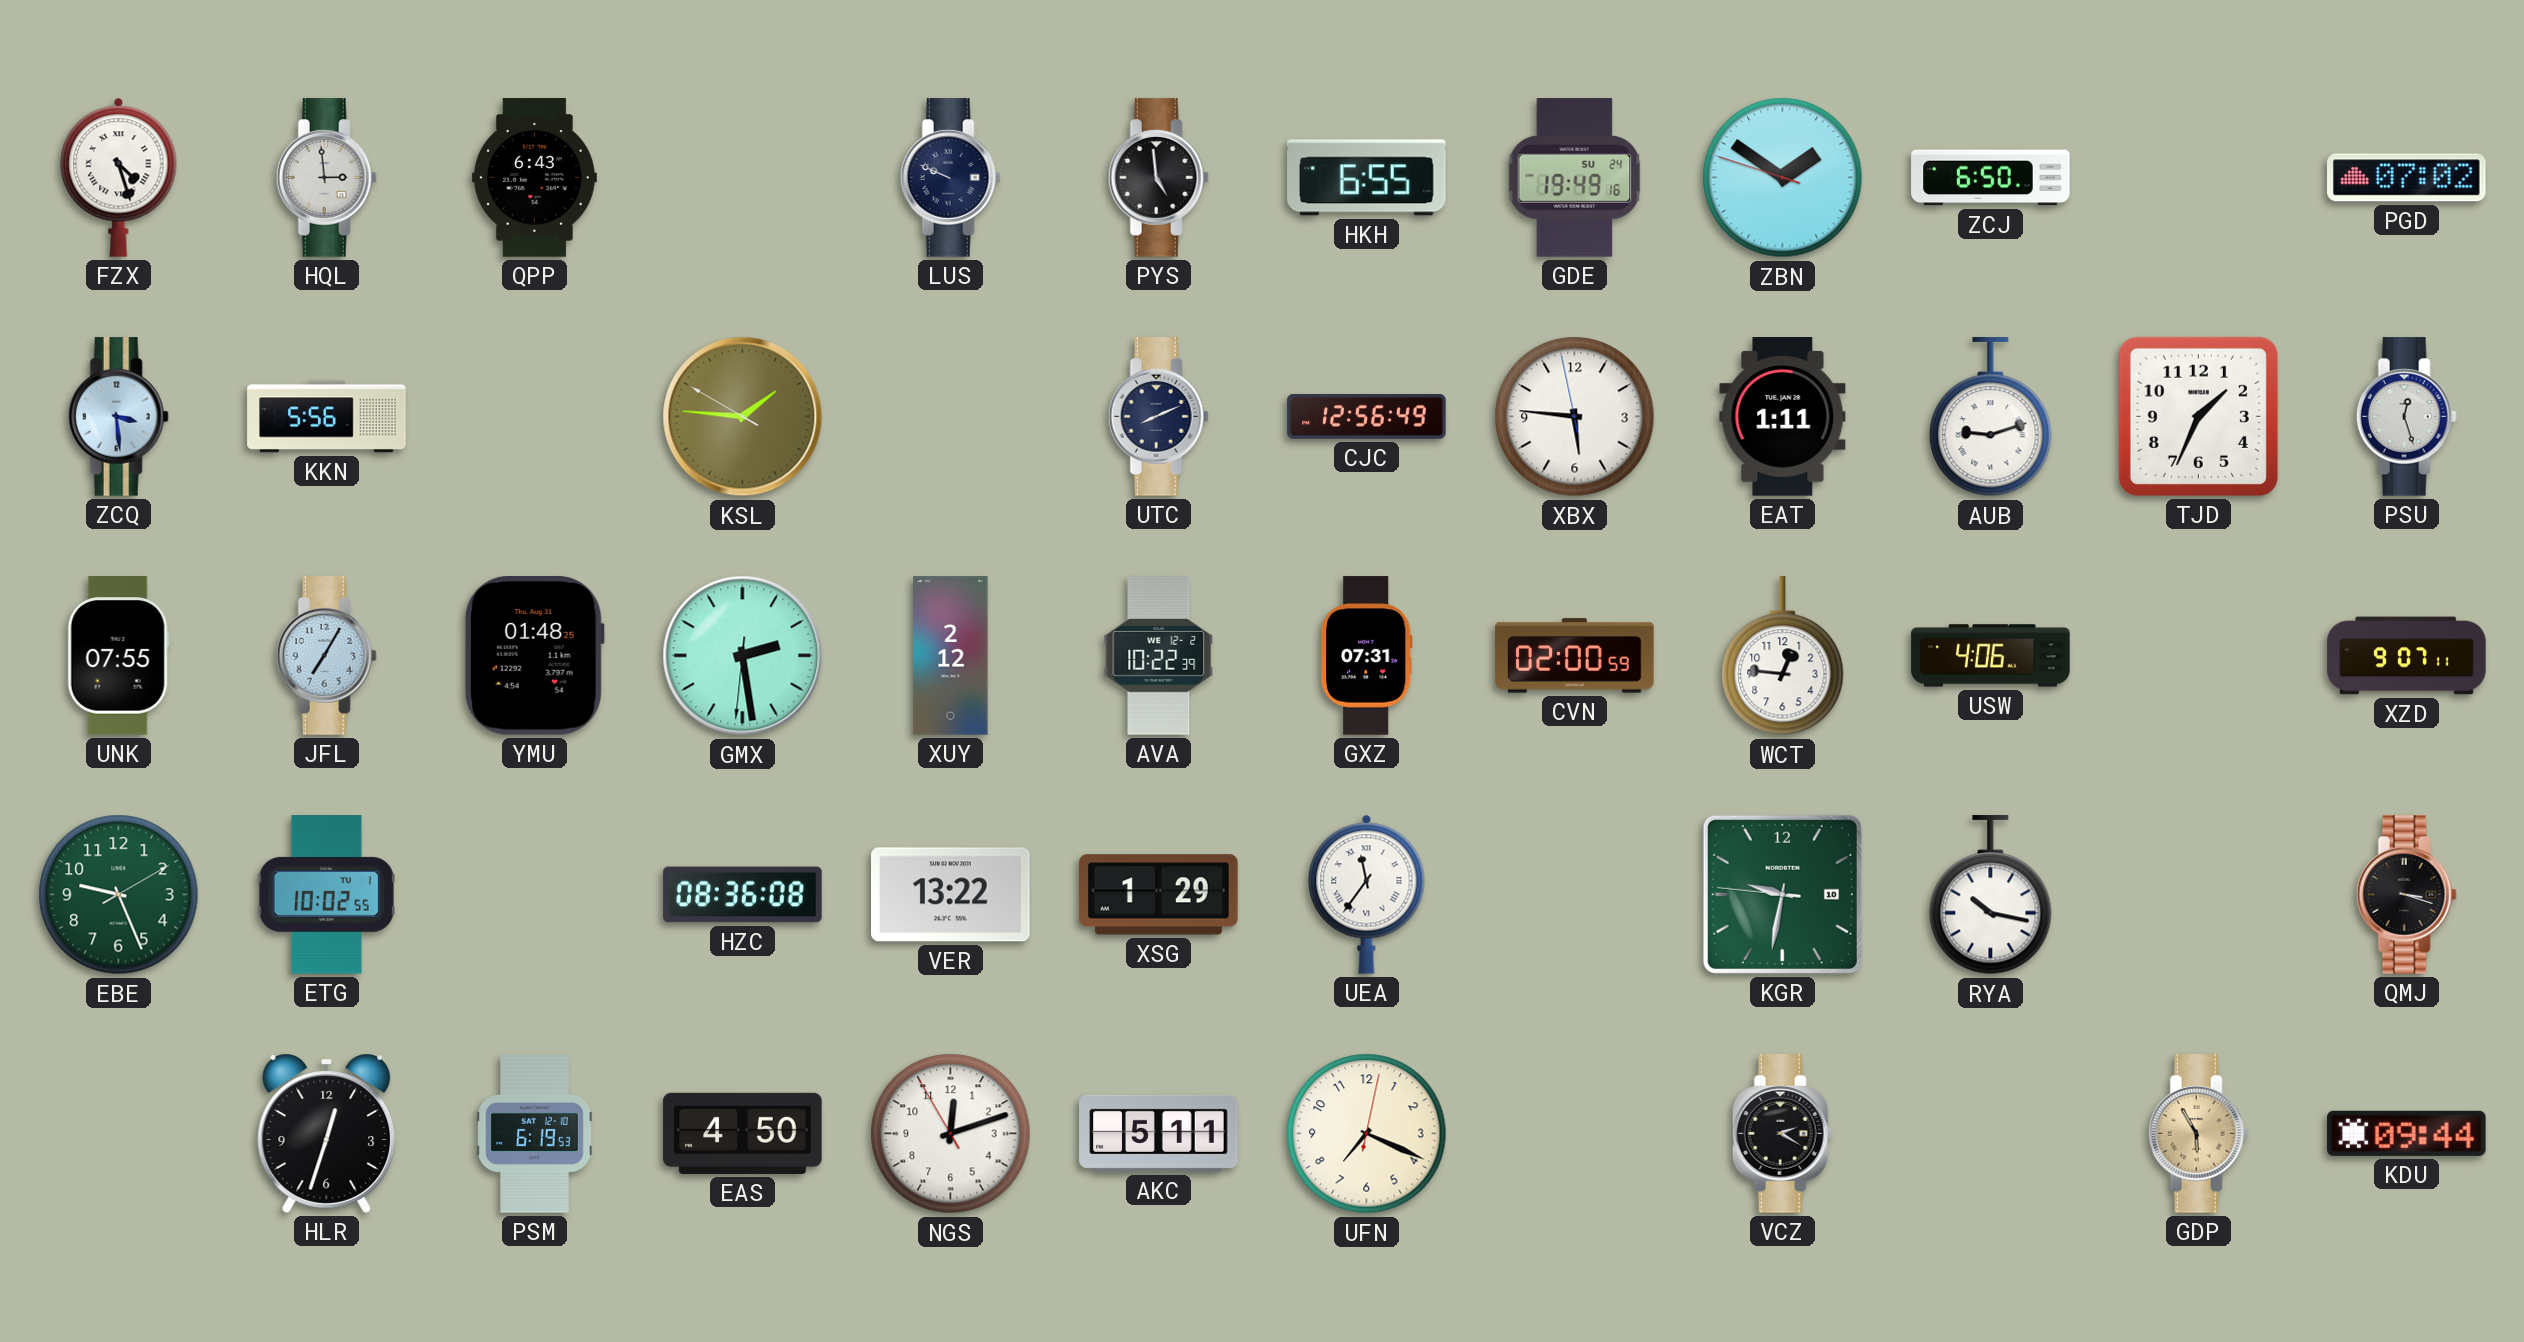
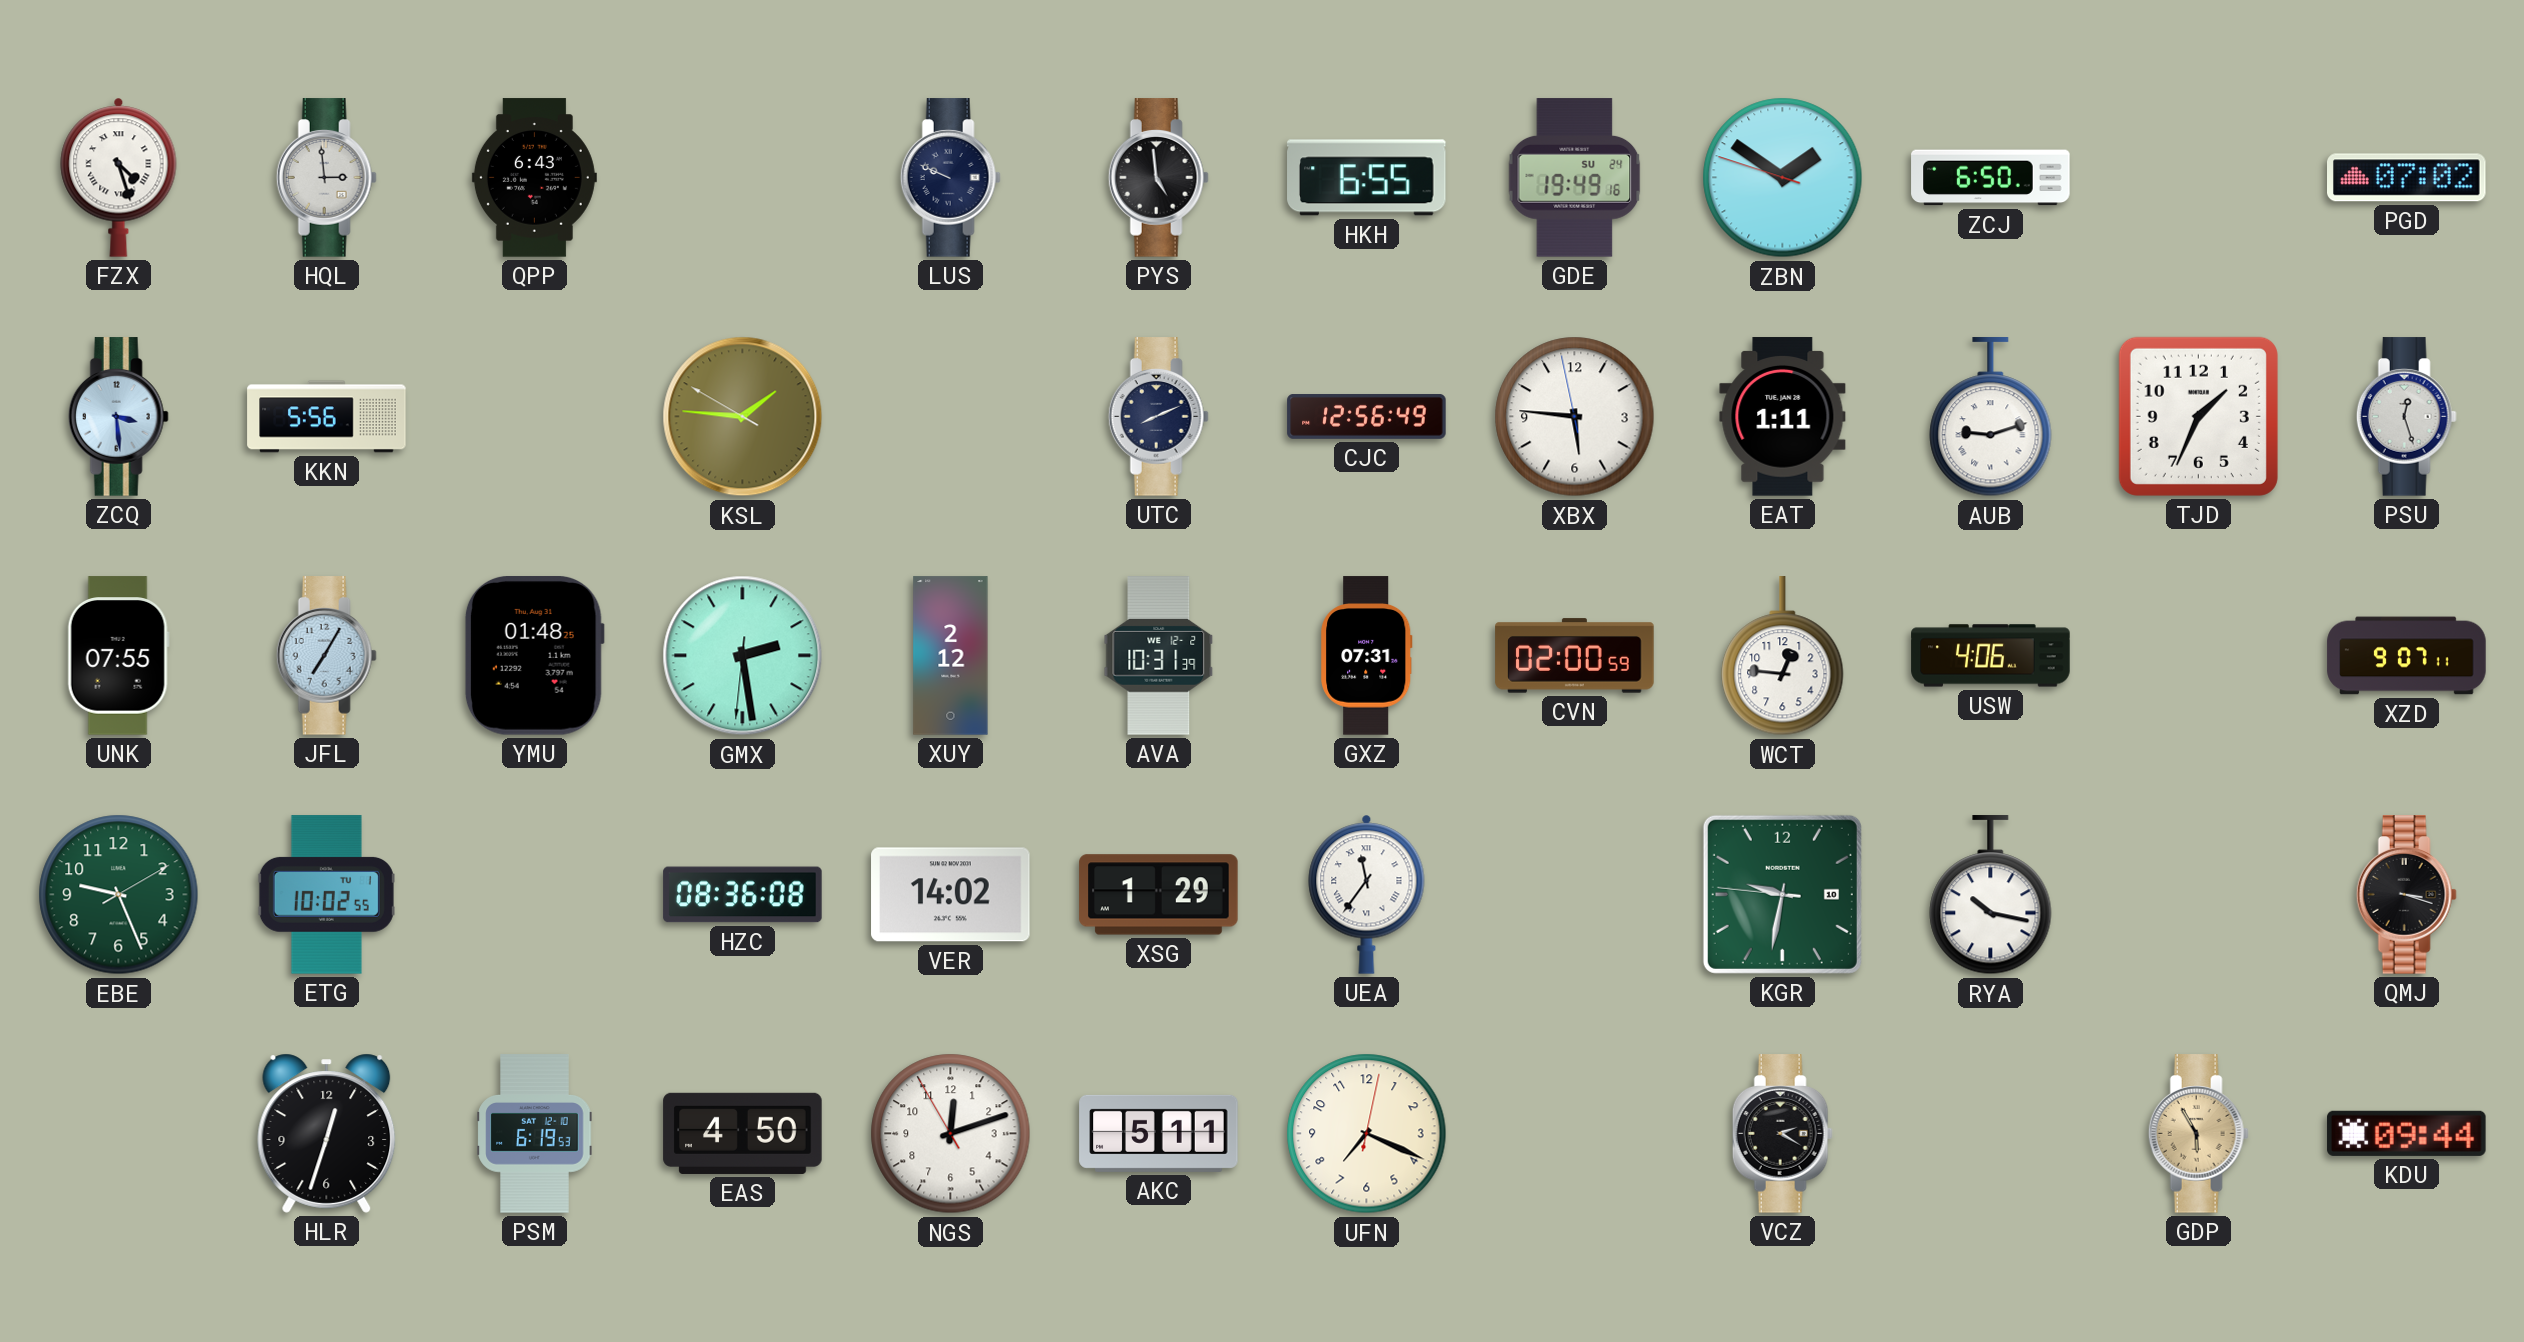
AVA: 10:22 -> 10:31
VER: 13:22 -> 14:02
